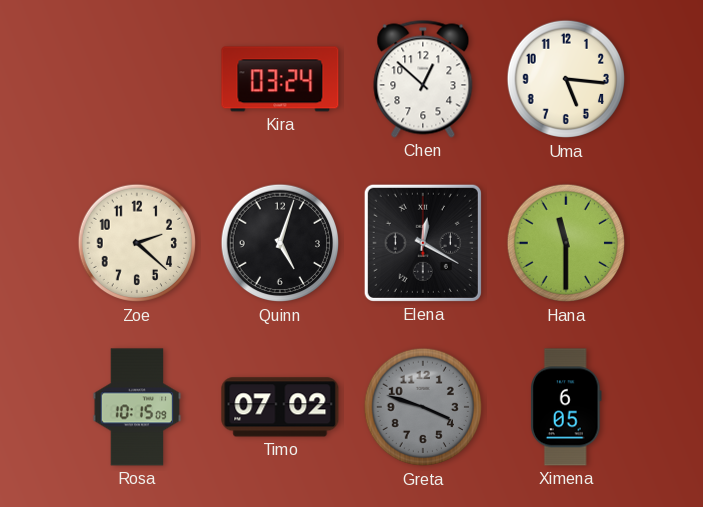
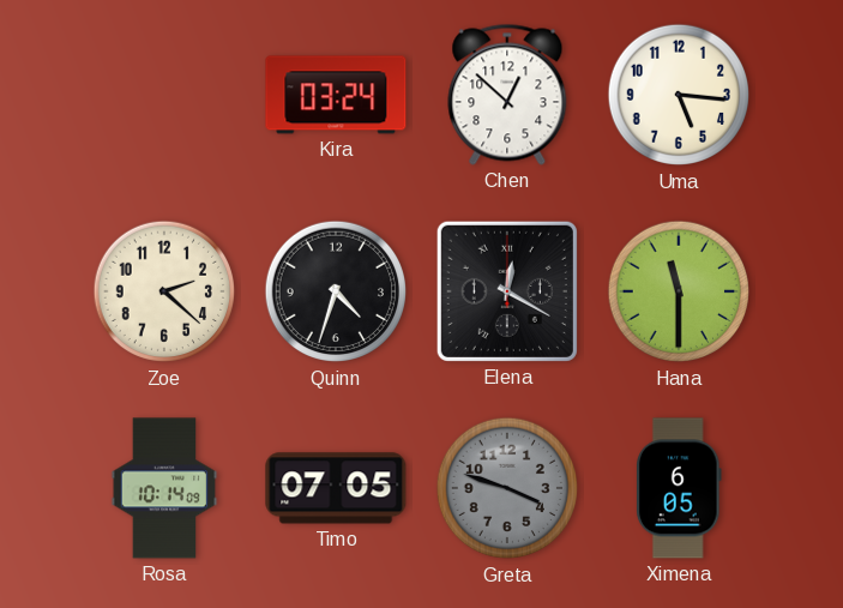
Quinn: 5:03 -> 4:33
Rosa: 10:15 -> 10:14
Timo: 07:02 -> 07:05
